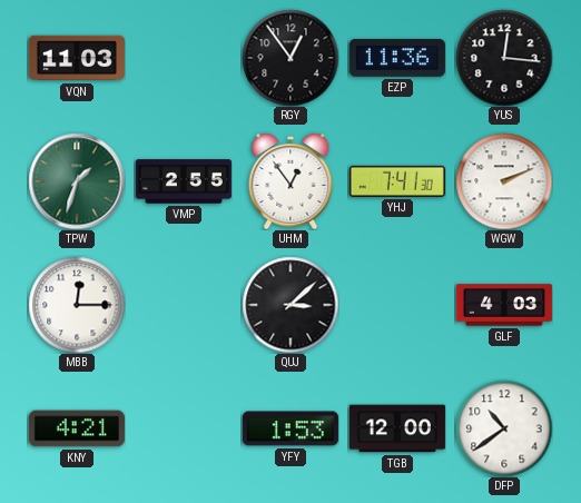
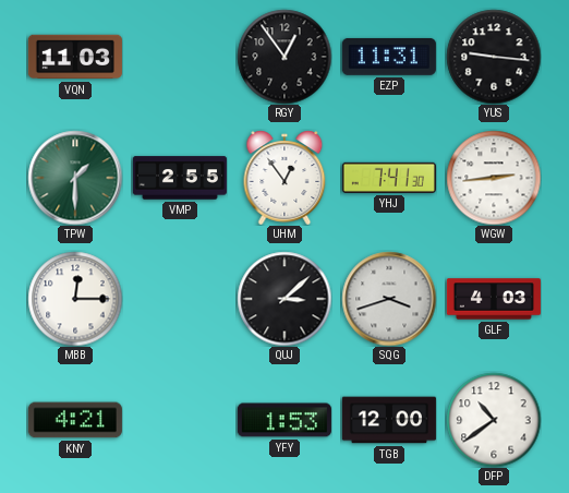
EZP: 11:36 -> 11:31
YUS: 12:16 -> 9:16
TPW: 1:33 -> 1:30
WGW: 2:11 -> 2:44
SQG: none -> 3:42
